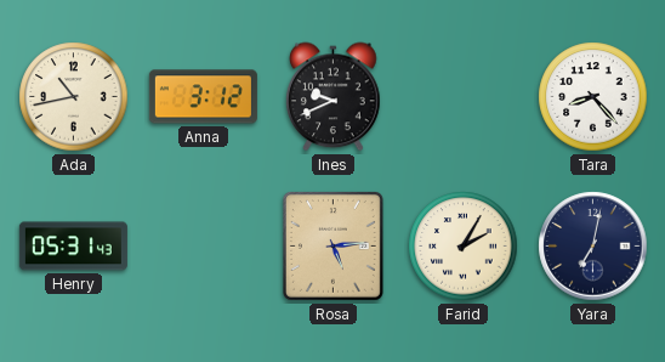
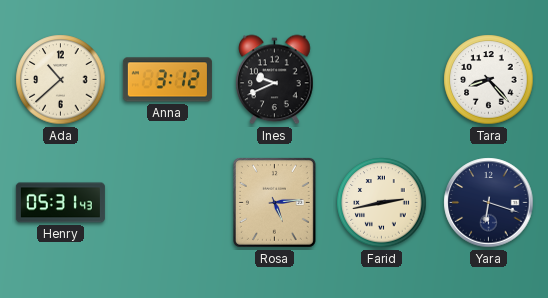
Ada: 10:43 -> 10:38
Farid: 2:05 -> 2:43
Yara: 7:02 -> 6:18
